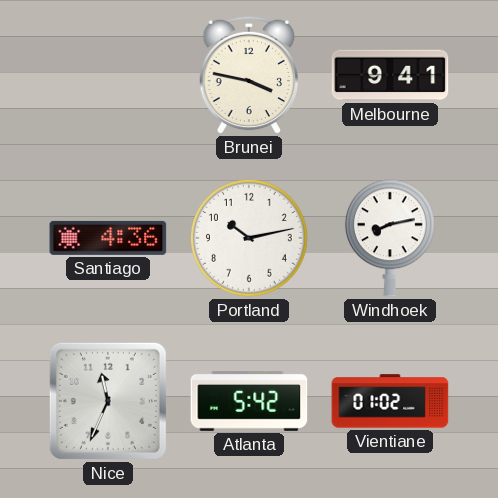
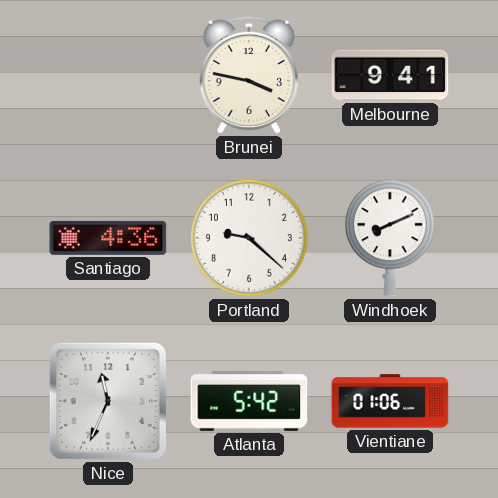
Portland: 10:13 -> 9:22
Windhoek: 8:13 -> 8:11
Vientiane: 01:02 -> 01:06
